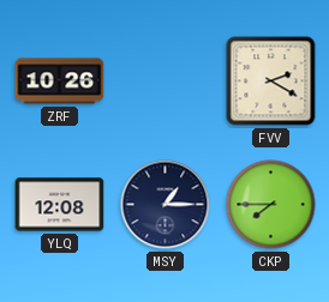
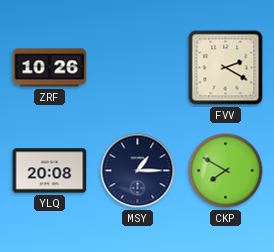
YLQ: 12:08 -> 20:08
CKP: 7:45 -> 7:50
